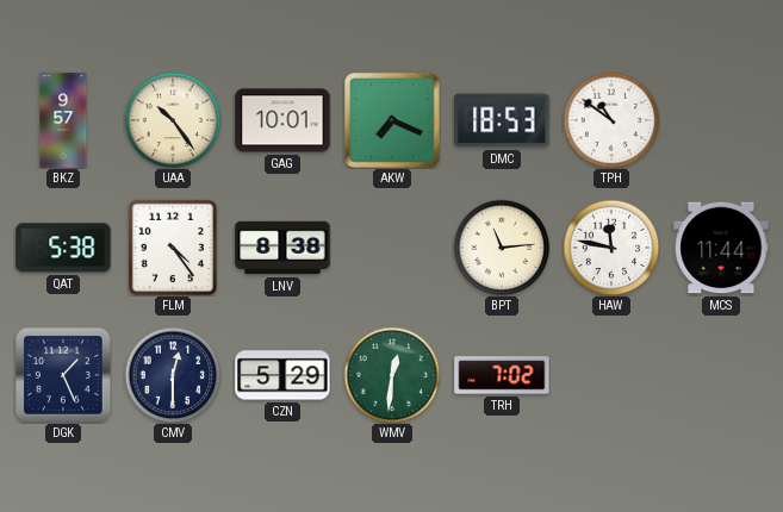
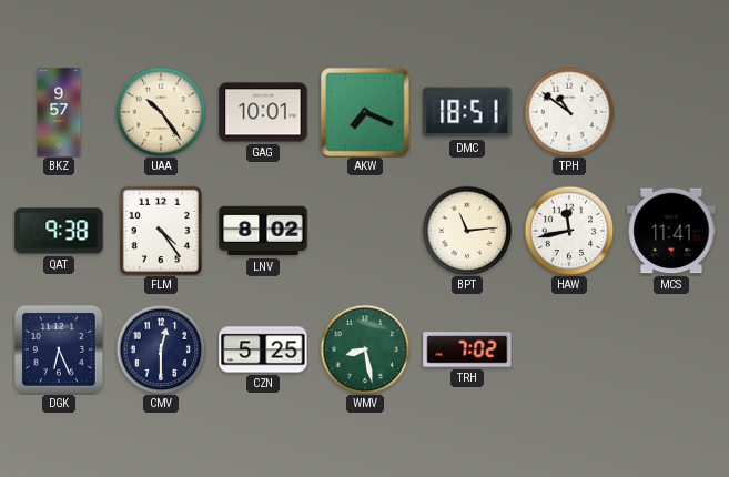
DMC: 18:53 -> 18:51
QAT: 5:38 -> 9:38
LNV: 8:38 -> 8:02
HAW: 11:47 -> 11:43
MCS: 11:44 -> 11:41
DGK: 1:26 -> 6:26
CZN: 5:29 -> 5:25
WMV: 12:31 -> 8:28
